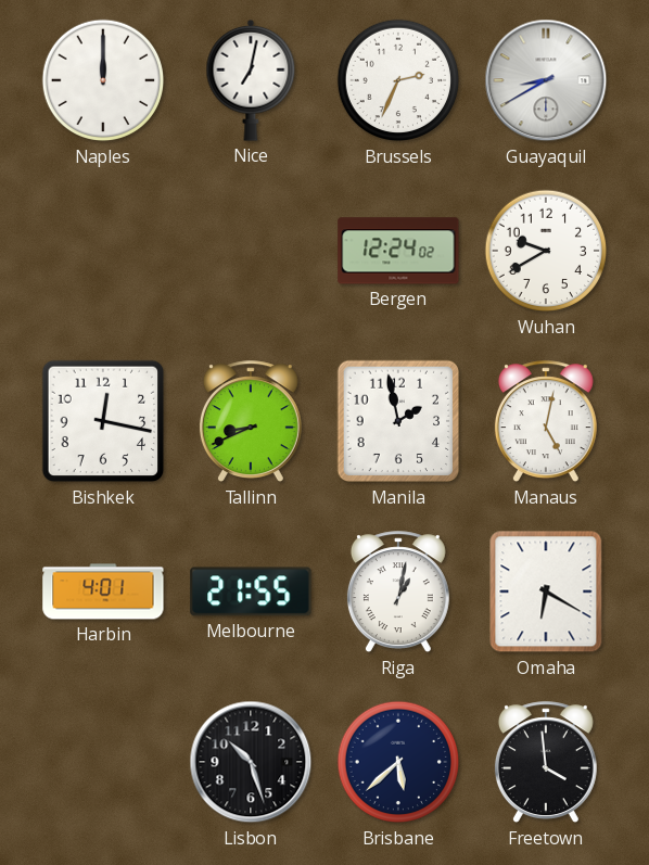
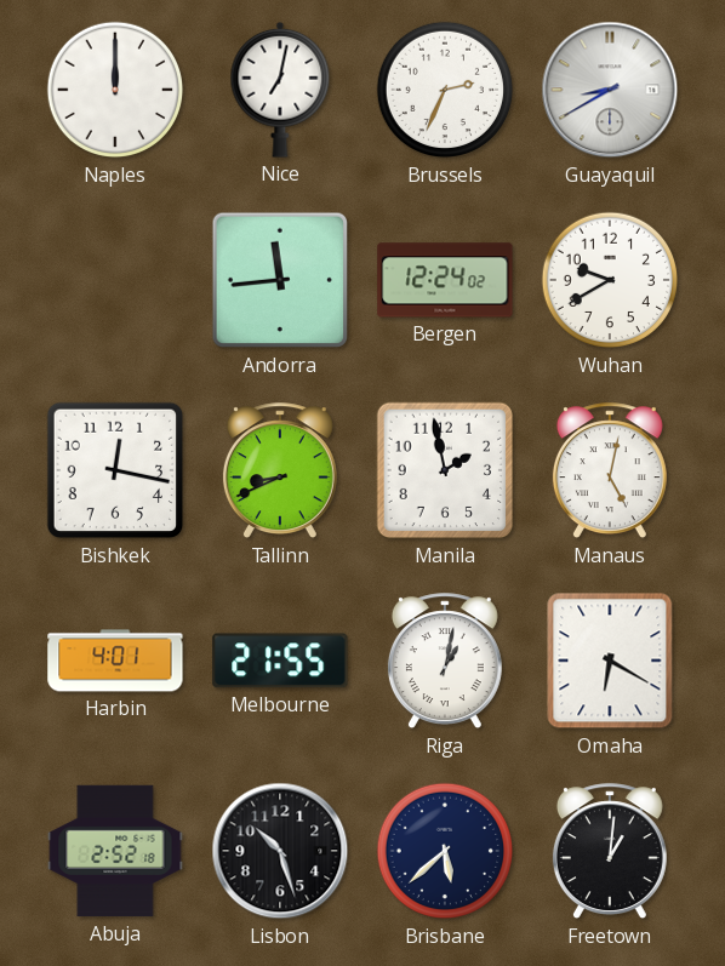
Andorra: none -> 11:44
Abuja: none -> 2:52
Freetown: 3:59 -> 1:01
